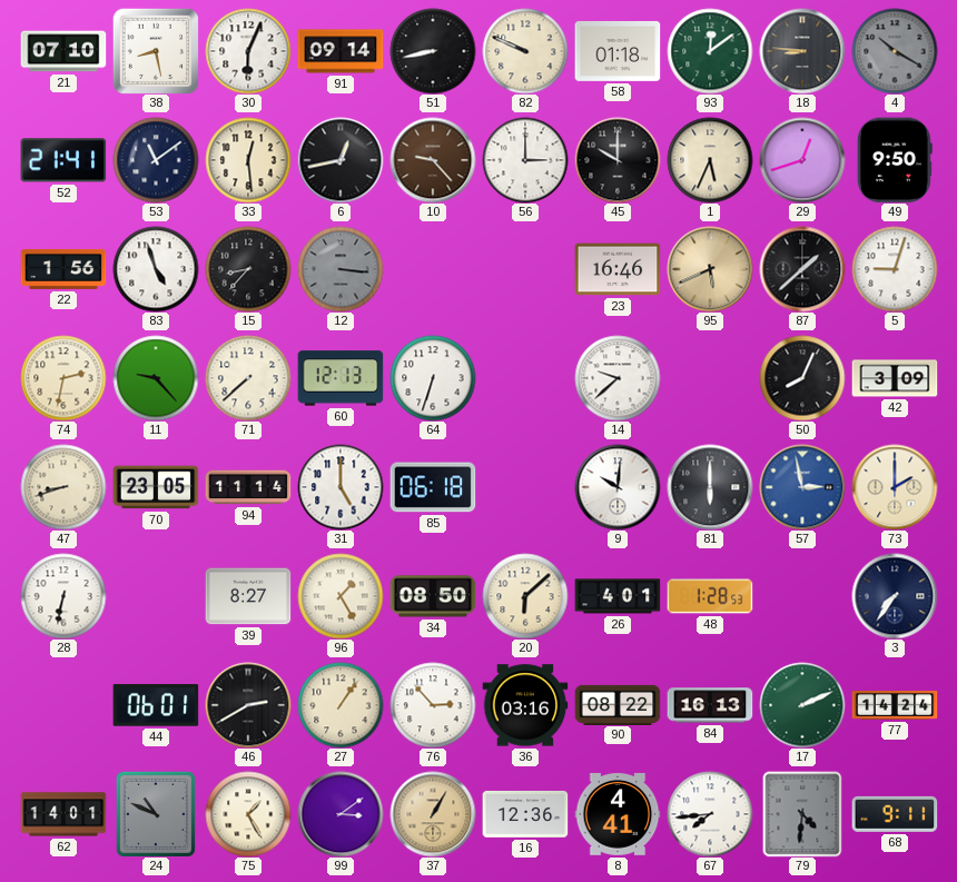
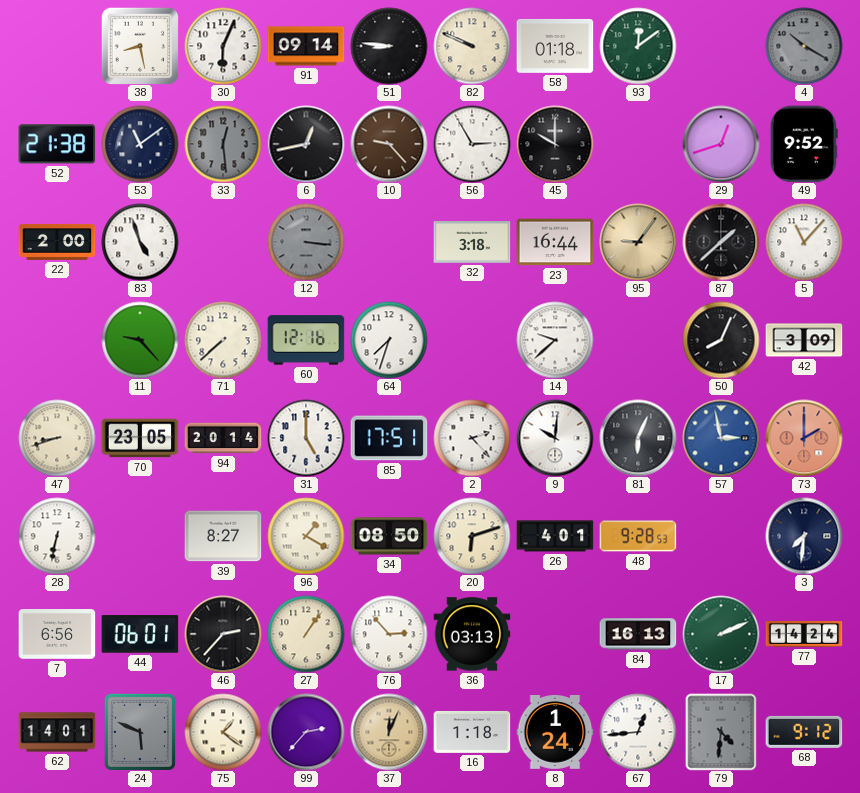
21: 07:10 -> none
51: 8:43 -> 8:46
18: 8:46 -> none
52: 21:41 -> 21:38
33 dial: cream -> grey
56: 3:00 -> 2:55
1: 5:34 -> none
49: 9:50 -> 9:52
22: 1:56 -> 2:00
15: 8:37 -> none
32: none -> 3:18
23: 16:46 -> 16:44
95: 5:41 -> 9:06
5: 9:03 -> 11:07
74: 2:32 -> none
60: 12:13 -> 12:16
64: 6:33 -> 7:33
94: 11:14 -> 20:14
85: 06:18 -> 17:51
2: none -> 2:23
81: 6:00 -> 6:04
73 dial: cream -> salmon
96: 1:25 -> 1:20
20: 6:08 -> 6:12
48: 1:28 -> 9:28
3: 7:36 -> 7:31
7: none -> 6:56
46: 2:40 -> 2:37
36: 03:16 -> 03:13
90: 08:22 -> none
24: 10:49 -> 5:49
75: 1:25 -> 1:21
99: 3:09 -> 2:37
37: 1:05 -> 12:04
16: 12:36 -> 1:18
8: 4:41 -> 1:24
67: 7:44 -> 12:44
68: 9:11 -> 9:12
